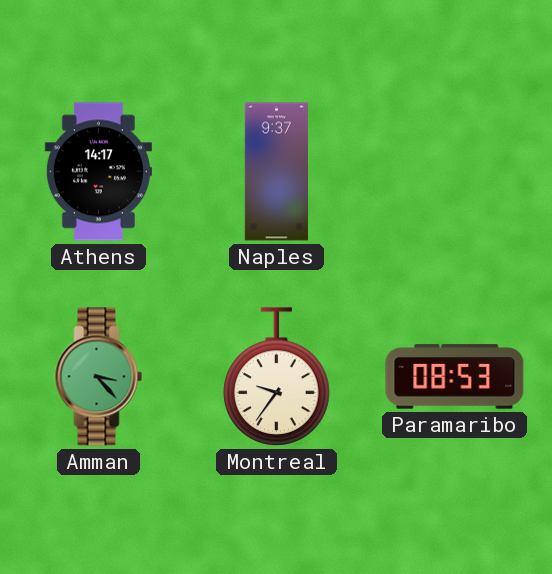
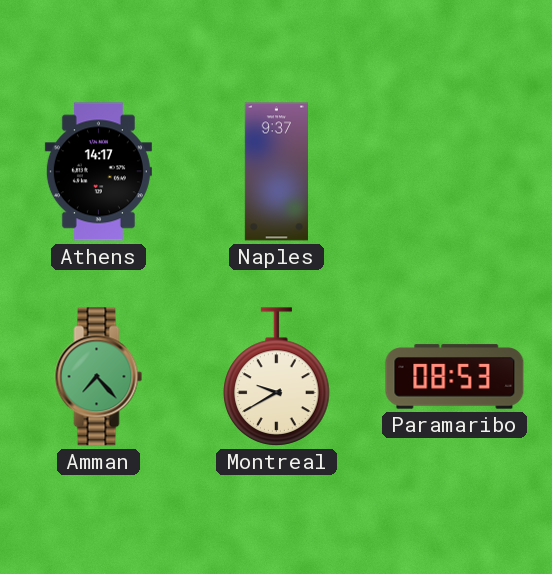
Amman: 3:23 -> 7:23
Montreal: 9:36 -> 9:40
